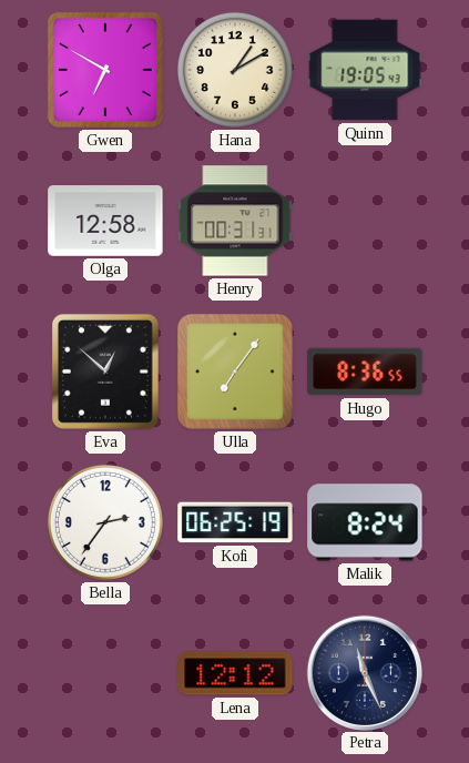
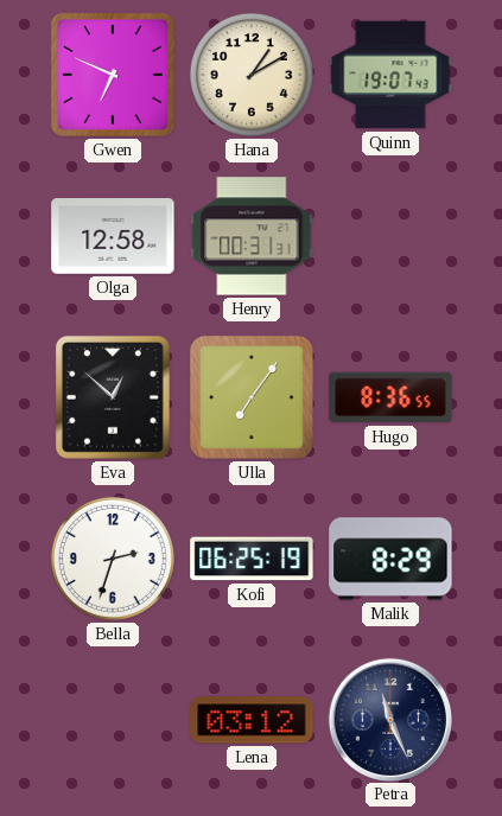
Gwen: 6:50 -> 6:49
Quinn: 19:05 -> 19:07
Bella: 2:36 -> 2:33
Malik: 8:24 -> 8:29
Lena: 12:12 -> 03:12
